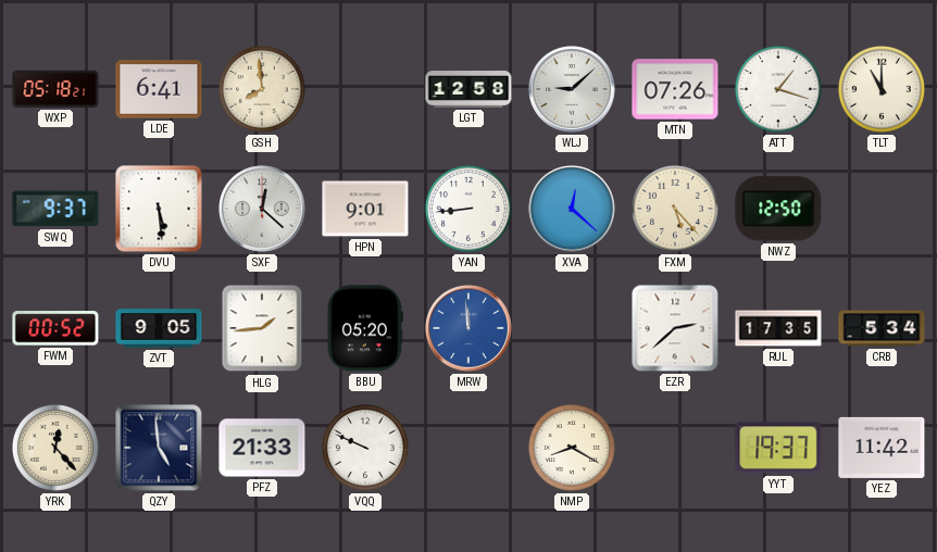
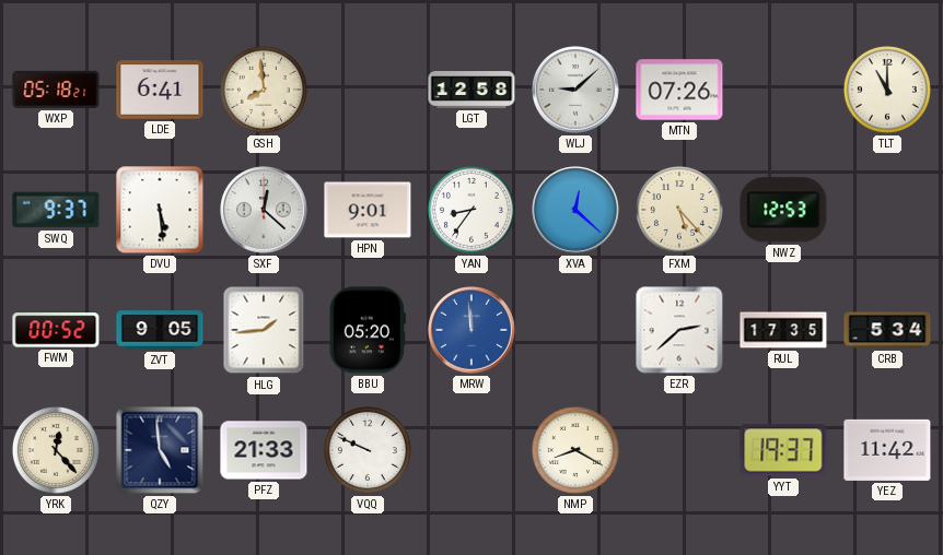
ATT: 1:18 -> none
YAN: 8:44 -> 8:36
NWZ: 12:50 -> 12:53
